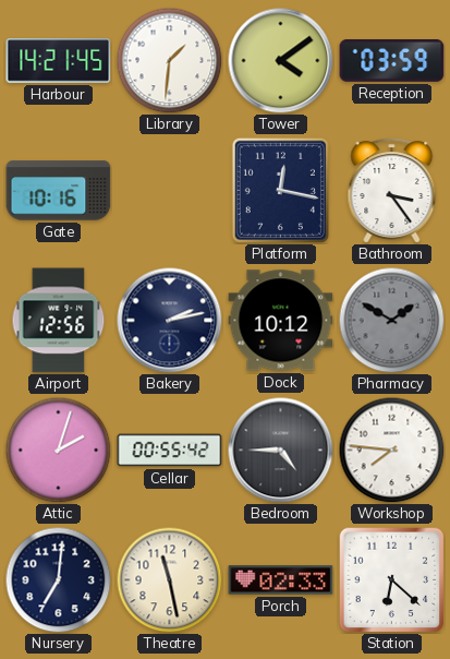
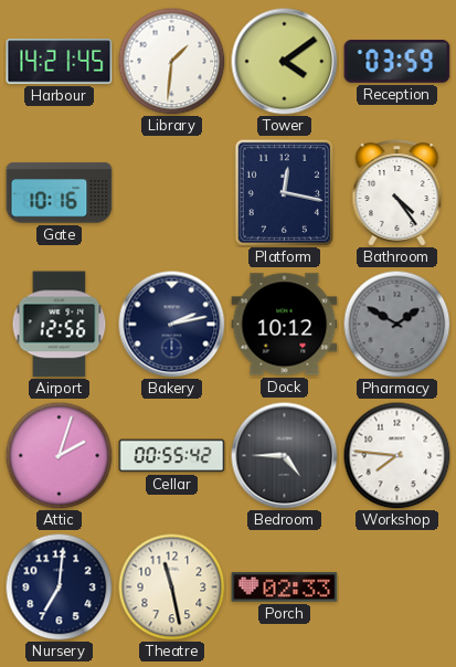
Bathroom: 3:24 -> 4:24
Station: 6:22 -> none
